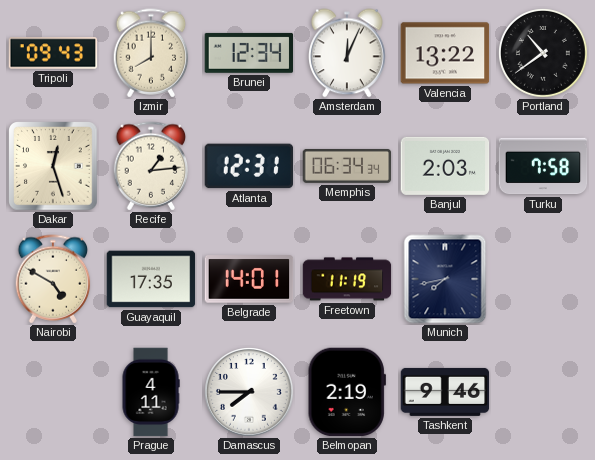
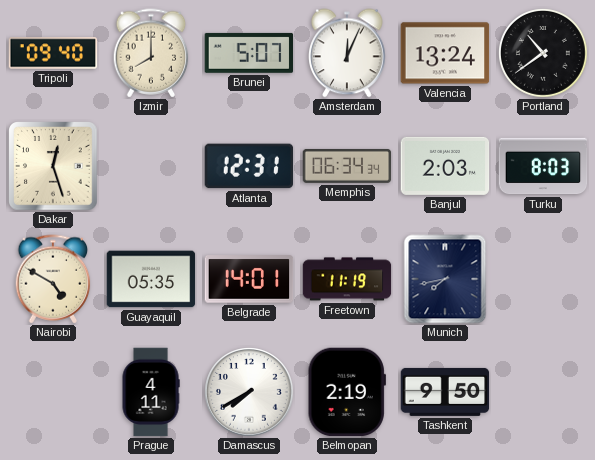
Tripoli: 09:43 -> 09:40
Brunei: 12:34 -> 5:07
Valencia: 13:22 -> 13:24
Recife: 1:14 -> none
Turku: 7:58 -> 8:03
Guayaquil: 17:35 -> 05:35
Damascus: 7:45 -> 7:40
Tashkent: 9:46 -> 9:50
